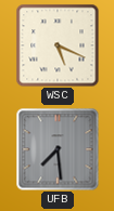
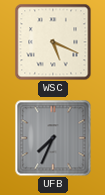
UFB: 7:29 -> 7:34
